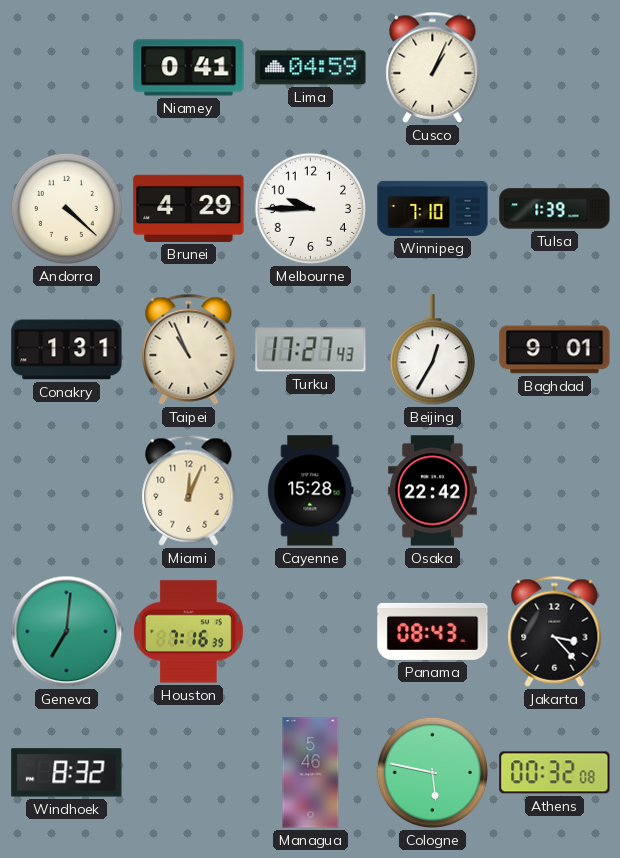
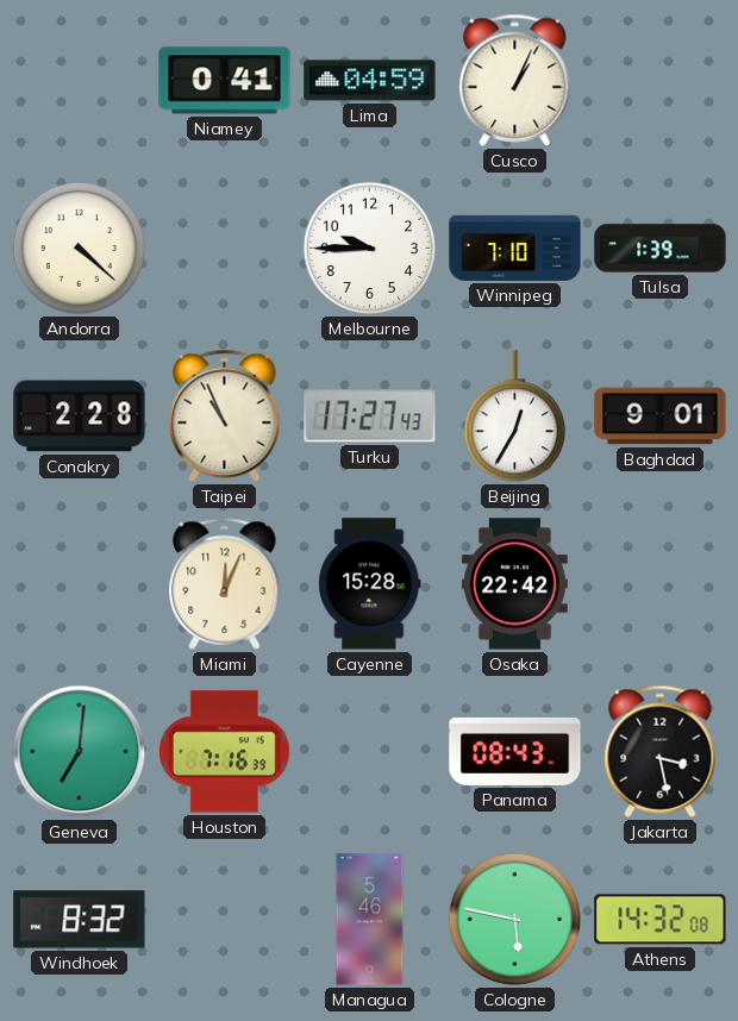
Brunei: 4:29 -> none
Conakry: 1:31 -> 2:28
Jakarta: 3:23 -> 3:28
Athens: 00:32 -> 14:32
